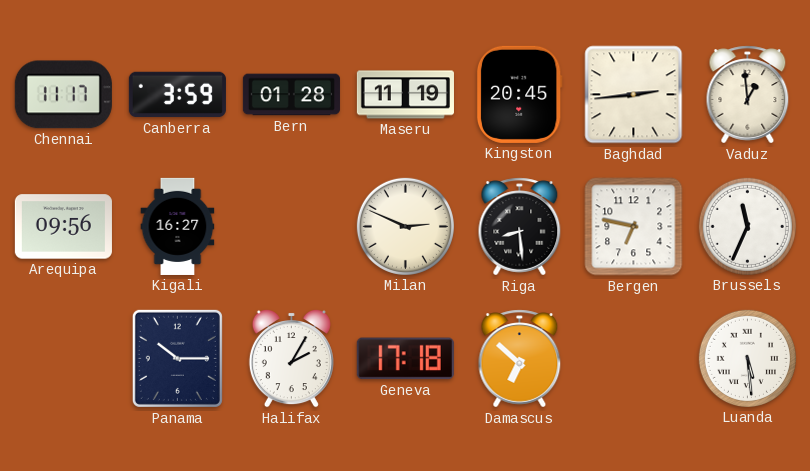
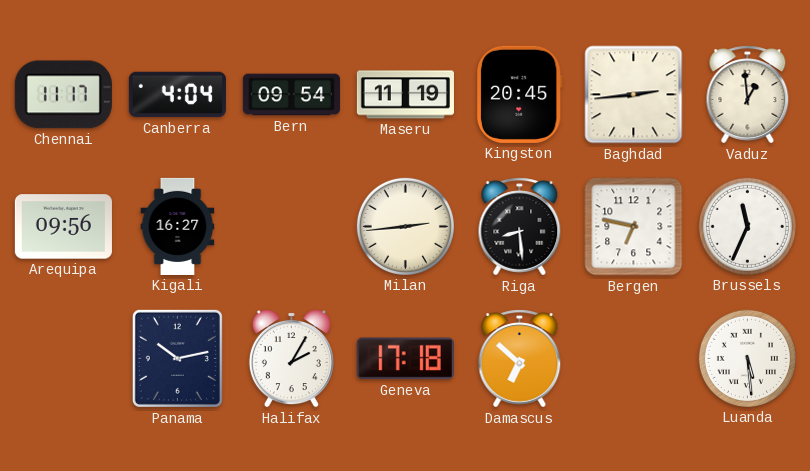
Canberra: 3:59 -> 4:04
Bern: 01:28 -> 09:54
Milan: 2:49 -> 2:44
Panama: 10:15 -> 10:13
